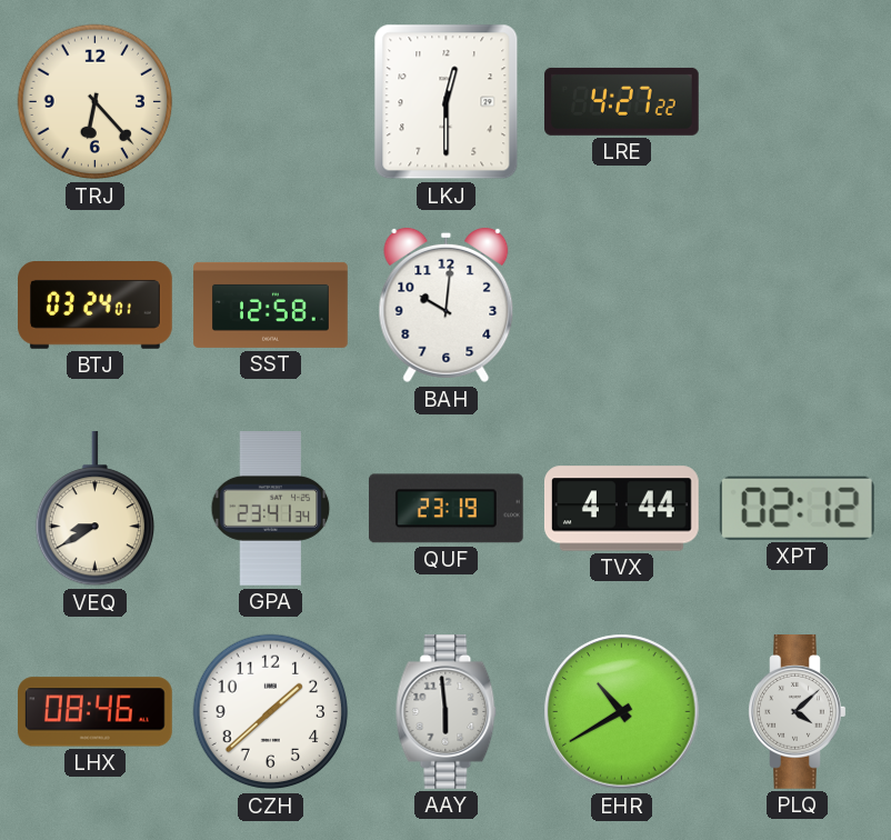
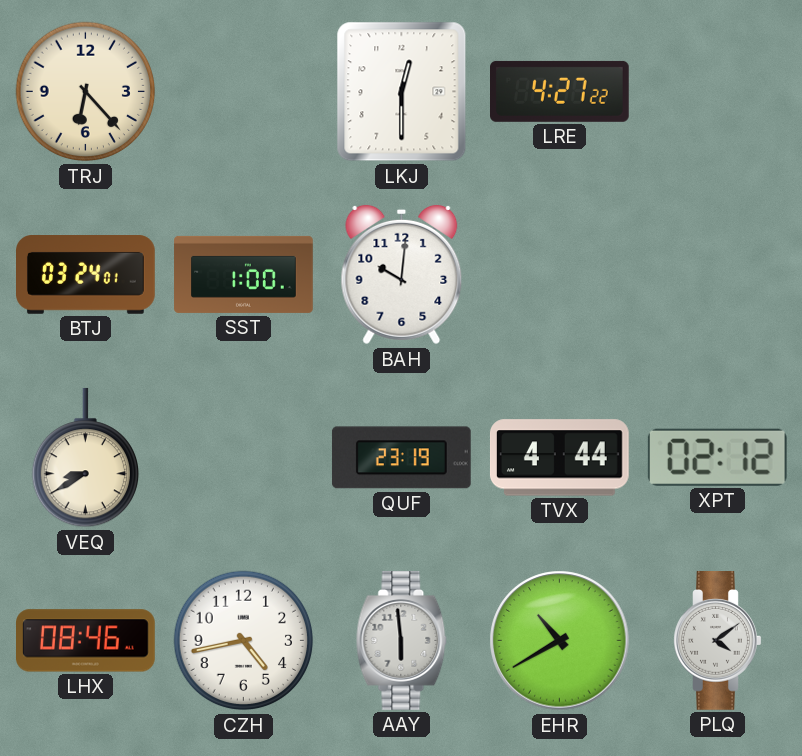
SST: 12:58 -> 1:00
GPA: 23:41 -> none
CZH: 1:38 -> 4:43
PLQ: 4:08 -> 4:09
